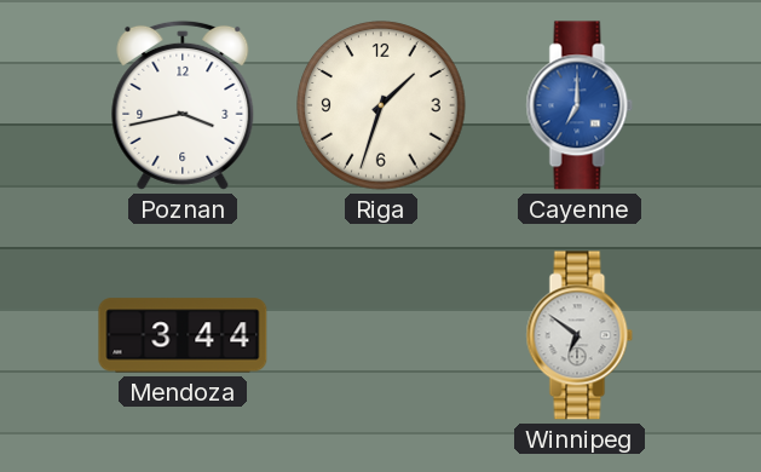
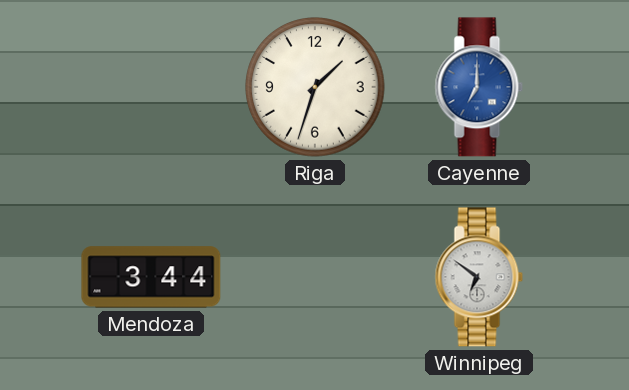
Poznan: 3:43 -> none
